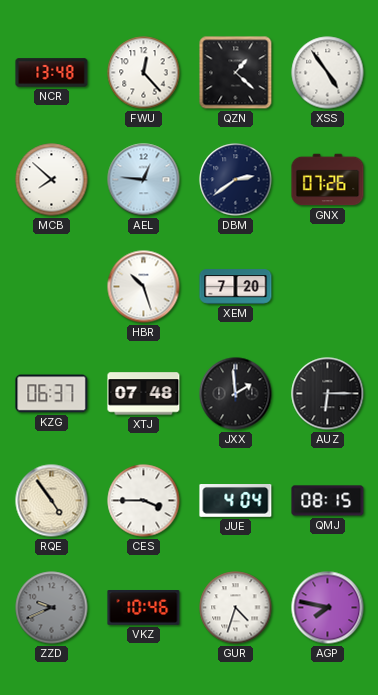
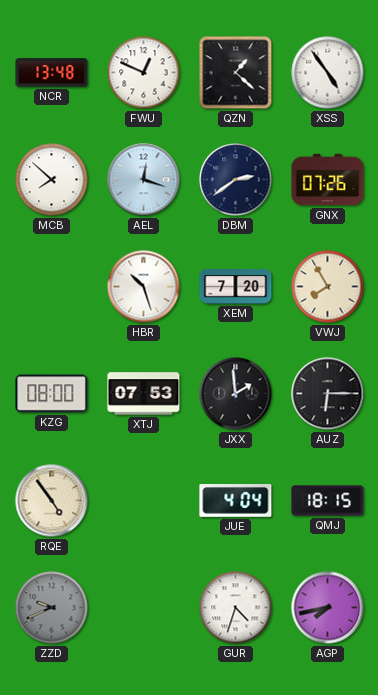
FWU: 12:23 -> 12:49
AEL: 12:46 -> 12:18
VWJ: none -> 7:55
KZG: 06:37 -> 08:00
XTJ: 07:48 -> 07:53
CES: 3:45 -> none
QMJ: 08:15 -> 18:15
VKZ: 10:46 -> none
AGP: 7:47 -> 7:43
